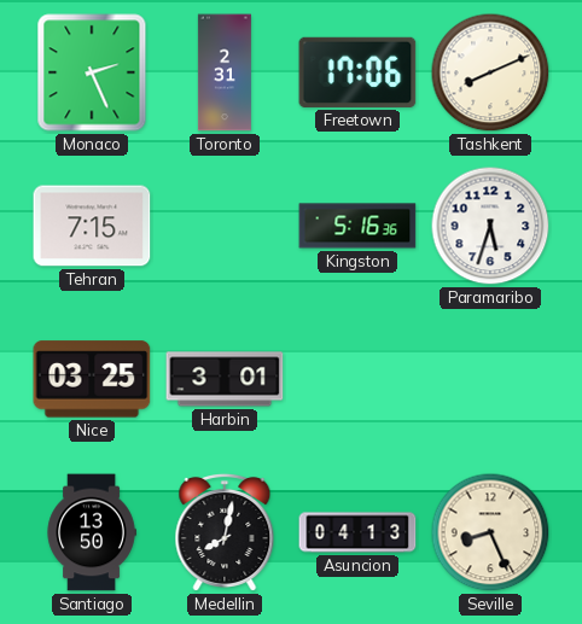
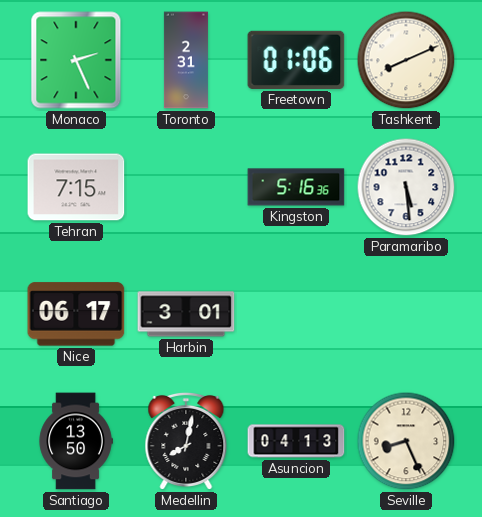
Freetown: 17:06 -> 01:06
Paramaribo: 5:33 -> 5:29
Nice: 03:25 -> 06:17
